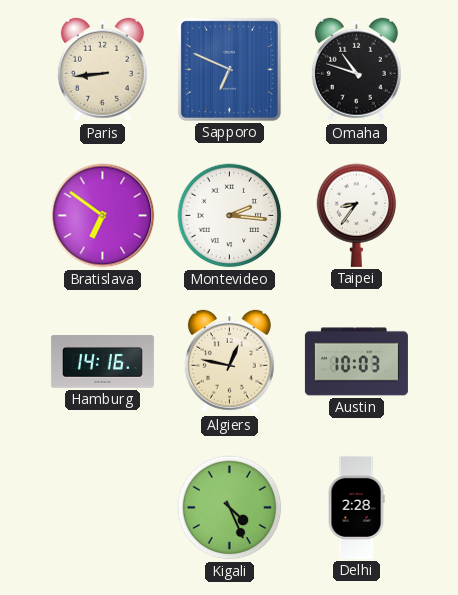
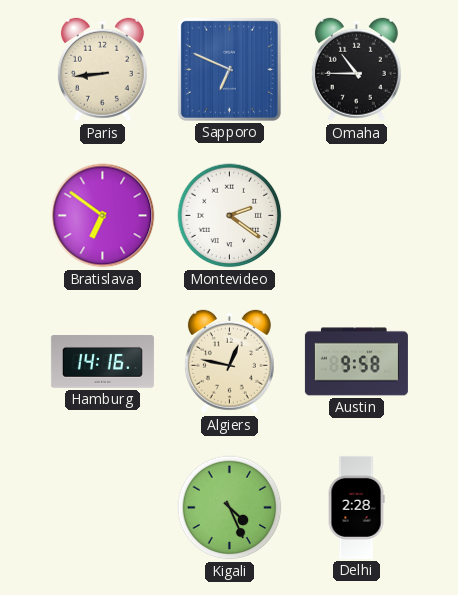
Omaha: 10:48 -> 10:45
Montevideo: 2:16 -> 2:21
Taipei: 8:36 -> none
Austin: 10:03 -> 9:58
